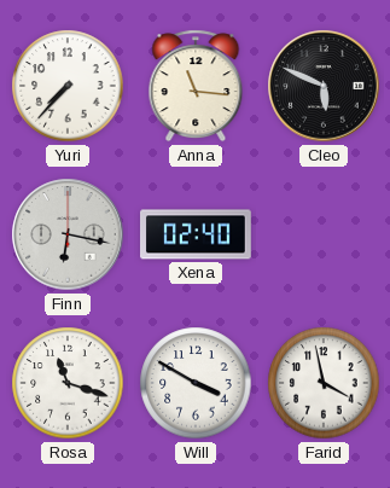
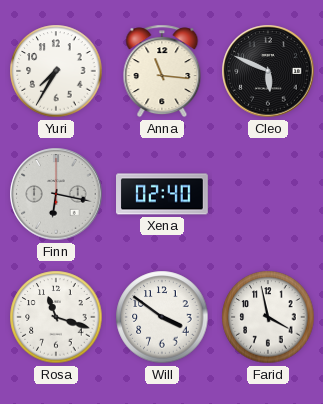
Yuri: 7:37 -> 7:35
Will: 3:50 -> 3:51
